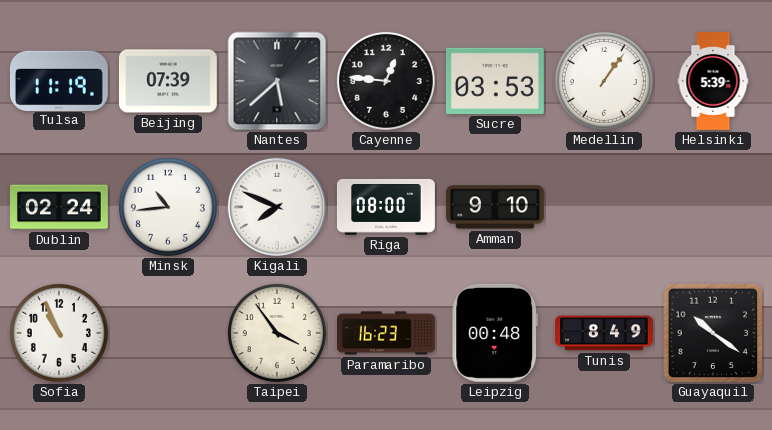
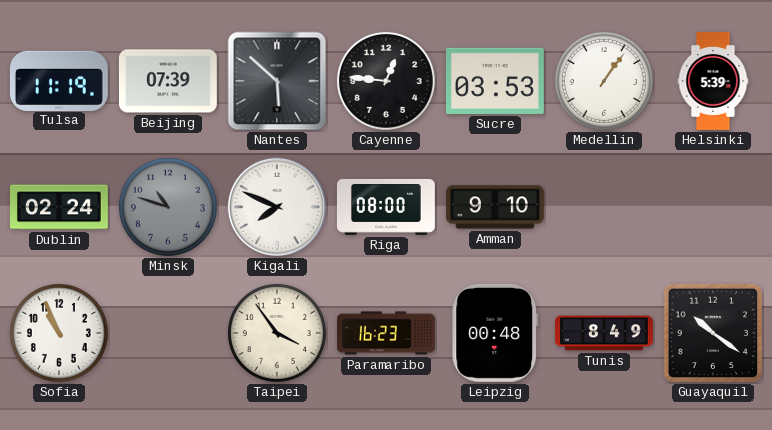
Nantes: 5:38 -> 5:52
Minsk: 10:44 -> 10:48
Minsk dial: white -> grey
